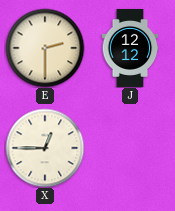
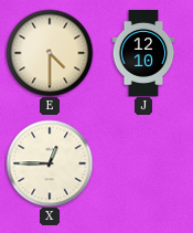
E: 2:30 -> 4:30
J: 12:12 -> 12:10
